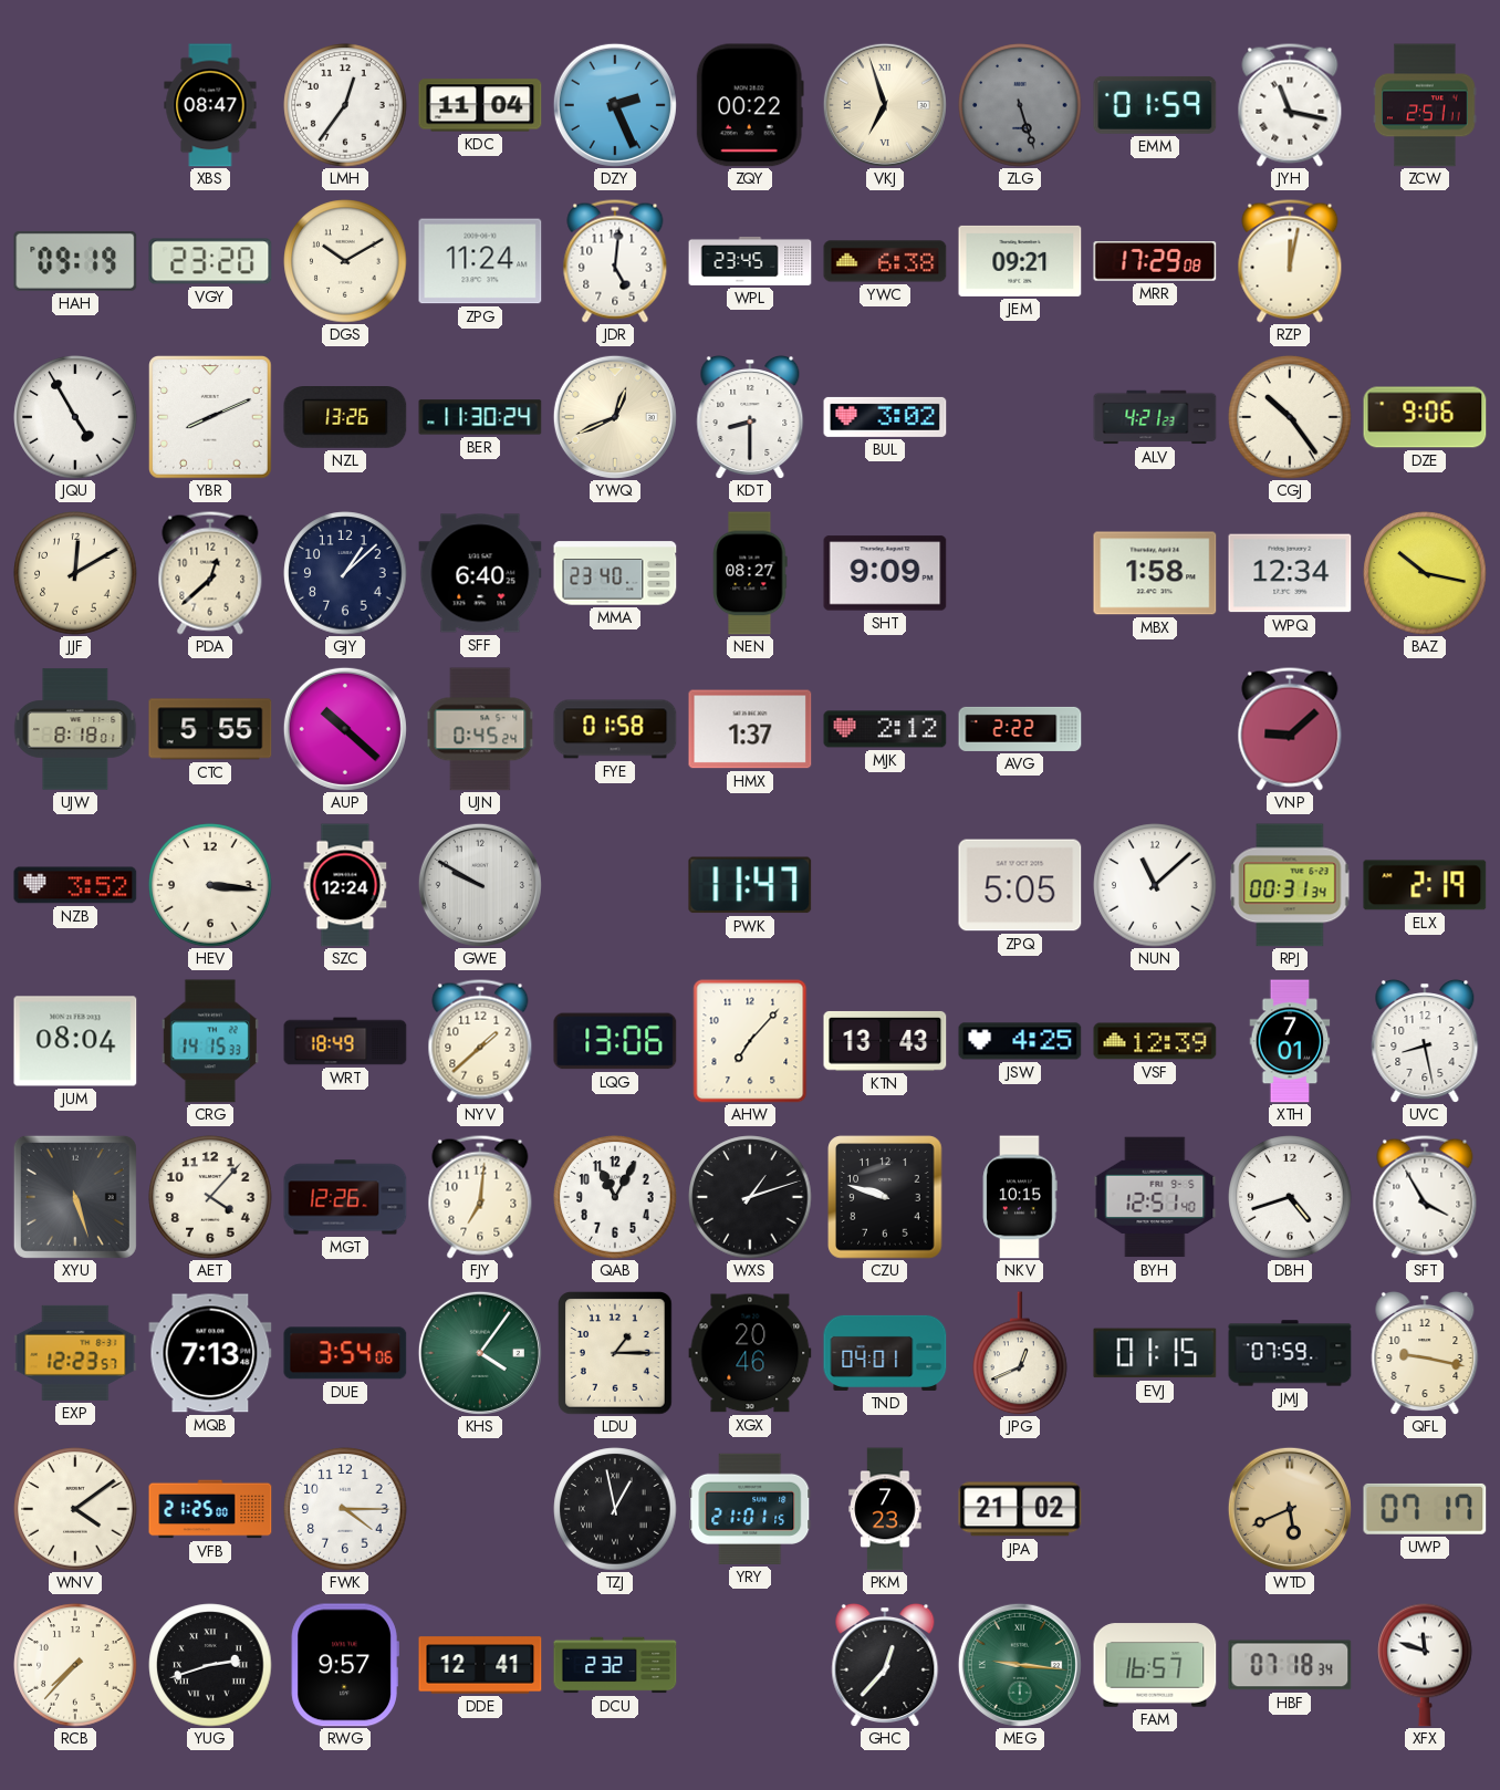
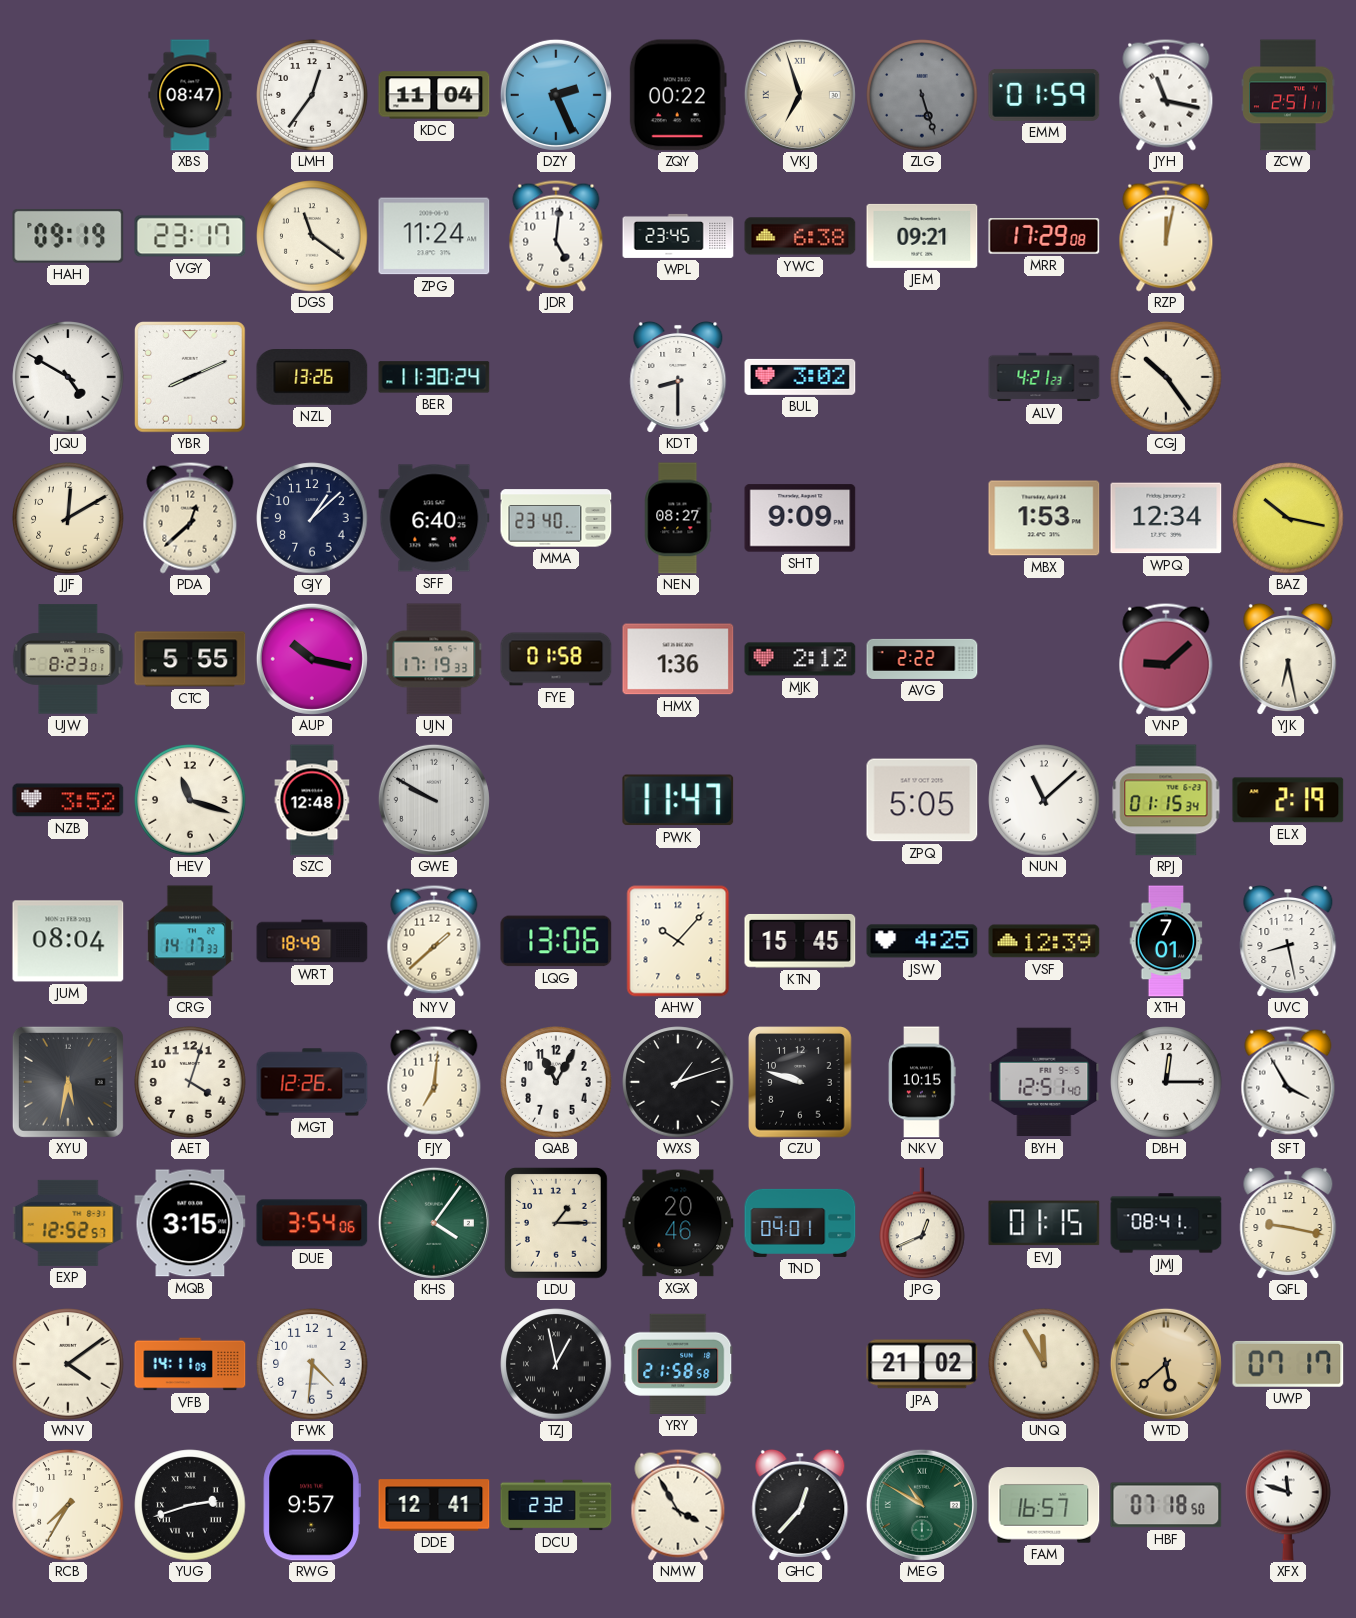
VGY: 23:20 -> 23:17
DGS: 10:10 -> 11:21
JQU: 4:55 -> 4:50
YWQ: 12:41 -> none
DZE: 9:06 -> none
MBX: 1:58 -> 1:53
UJW: 8:18 -> 8:23
AUP: 10:22 -> 10:17
UJN: 0:45 -> 17:19
HMX: 1:37 -> 1:36
YJK: none -> 6:28
HEV: 3:16 -> 11:18
SZC: 12:24 -> 12:48
RPJ: 00:31 -> 01:15
CRG: 14:15 -> 14:17
AHW: 7:07 -> 10:07
KTN: 13:43 -> 15:45
XYU: 5:27 -> 5:32
AET: 4:07 -> 4:03
DBH: 4:42 -> 12:15
EXP: 12:23 -> 12:52
MQB: 7:13 -> 3:15
JMJ: 07:59 -> 08:41
VFB: 21:25 -> 14:11
FWK: 4:15 -> 4:31
YRY: 21:01 -> 21:58
PKM: 7:23 -> none
UNQ: none -> 11:55
WTD: 5:41 -> 5:38
RCB: 7:37 -> 7:35
NMW: none -> 3:55
MEG: 9:16 -> 10:50
HBF: 07:18:34 -> 07:18:50
